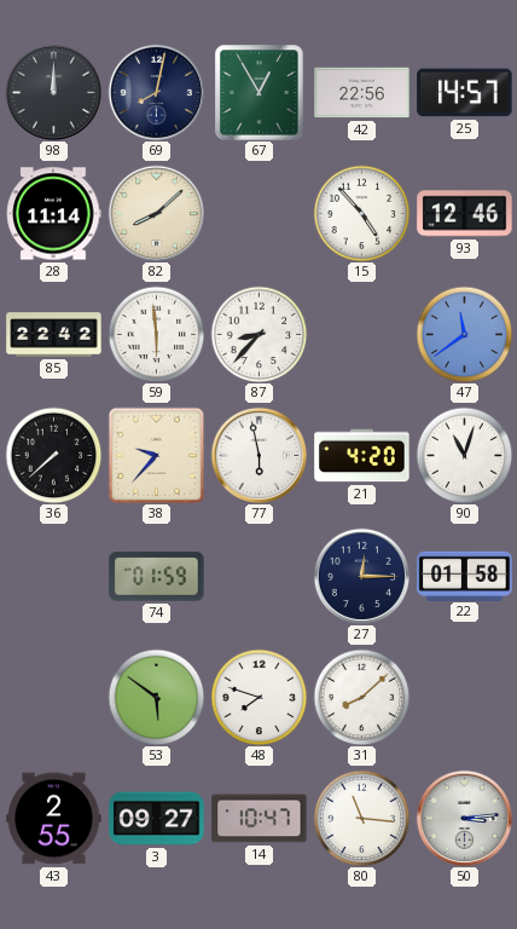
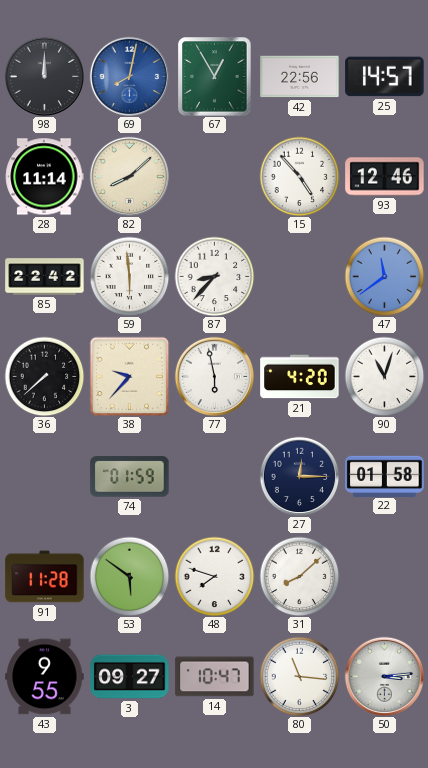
69 dial: navy -> blue
91: none -> 11:28
43: 2:55 -> 9:55
